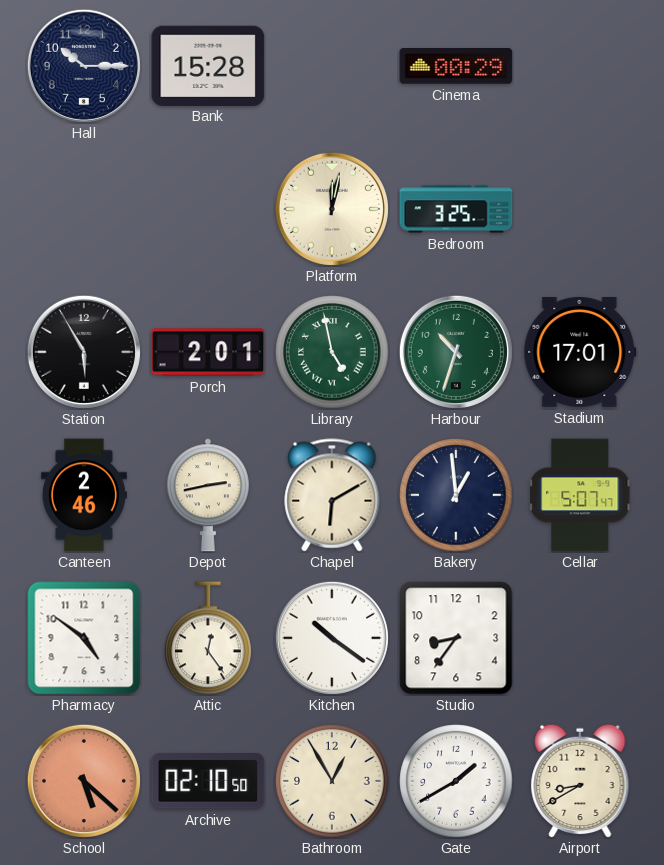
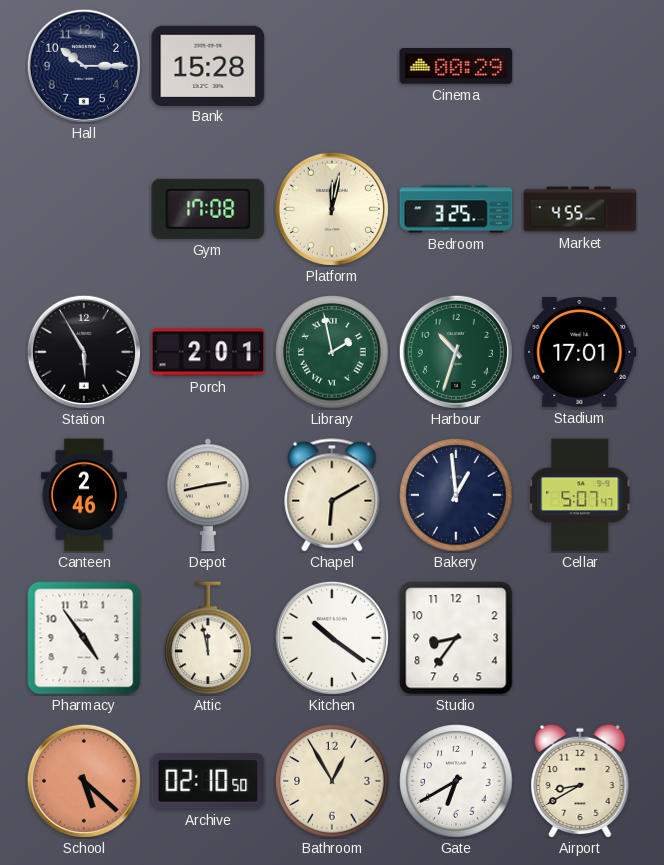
Gym: none -> 17:08
Market: none -> 4:55
Library: 4:58 -> 1:58
Pharmacy: 4:51 -> 4:54
Attic: 12:24 -> 11:58
Gate: 1:40 -> 6:40
